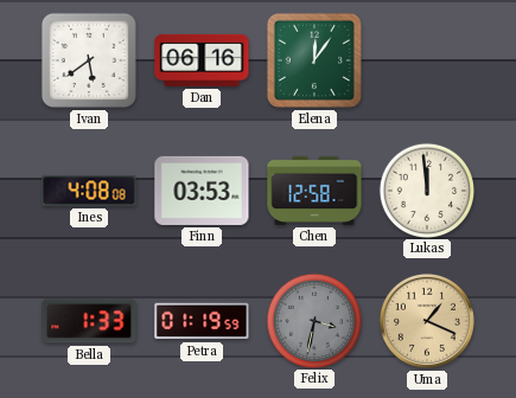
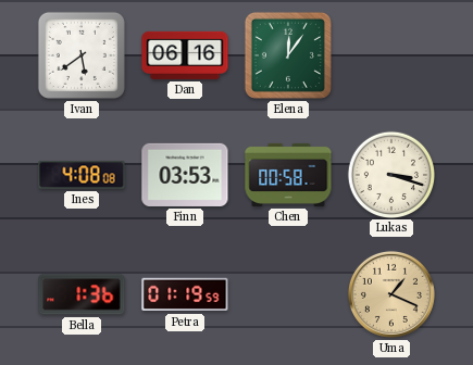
Chen: 12:58 -> 00:58
Lukas: 11:59 -> 3:18
Bella: 1:33 -> 1:36
Felix: 3:32 -> none
